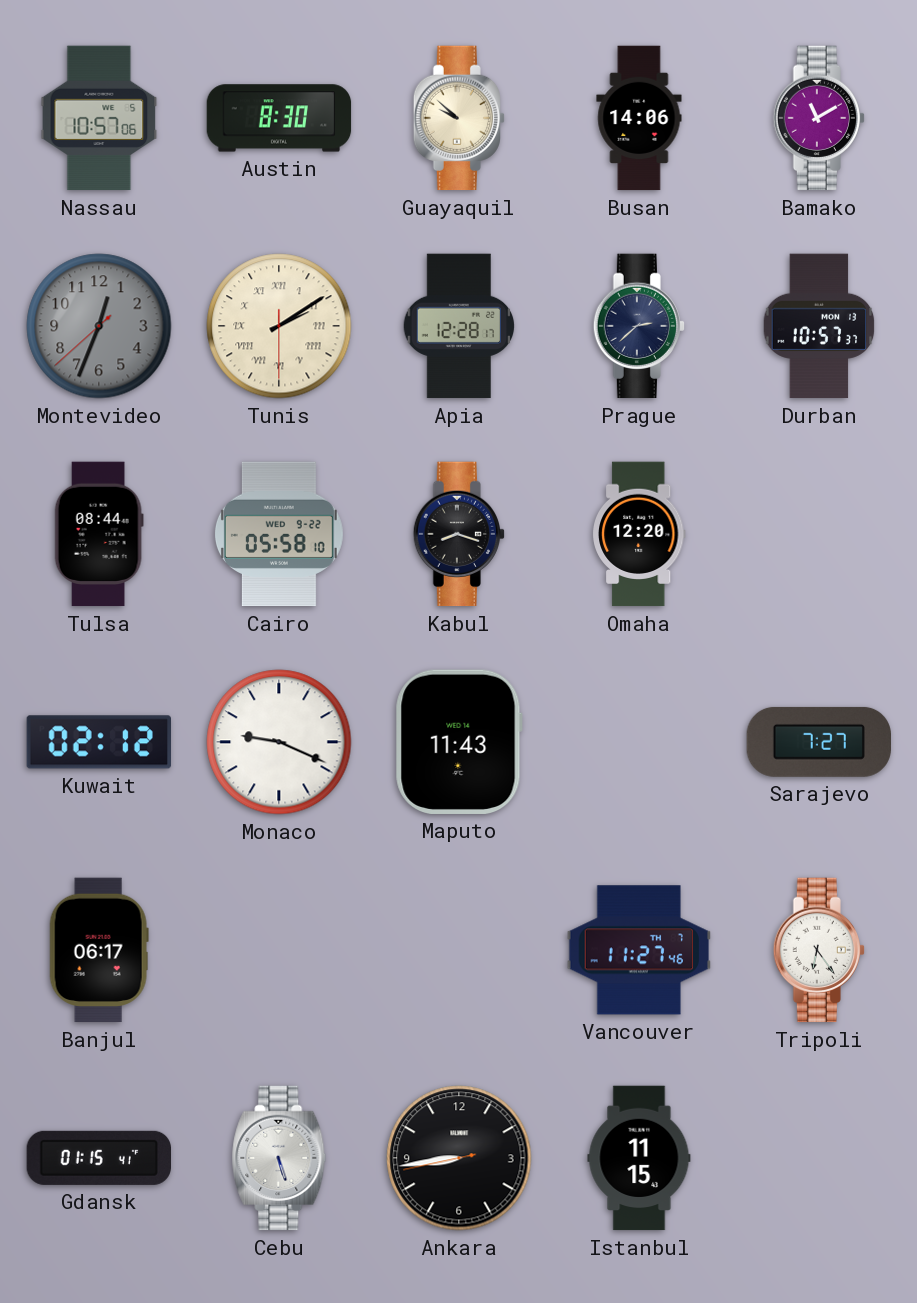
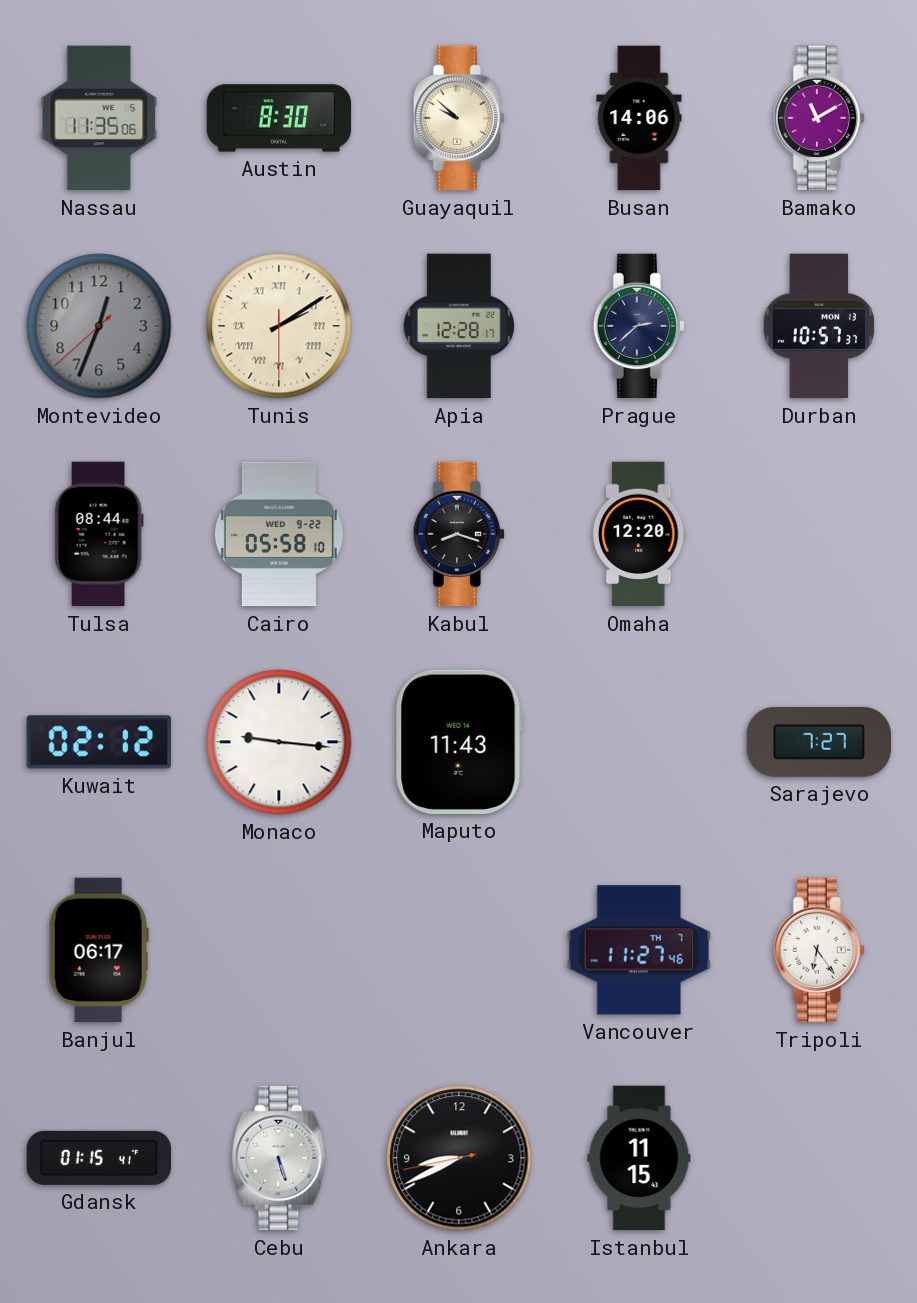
Nassau: 10:57 -> 11:35
Monaco: 9:19 -> 9:16
Ankara: 8:43 -> 8:40
